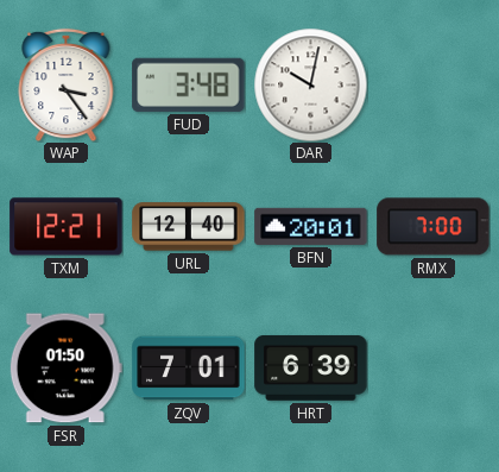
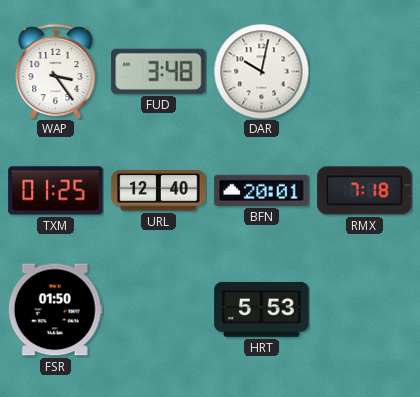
TXM: 12:21 -> 01:25
RMX: 7:00 -> 7:18
ZQV: 7:01 -> none
HRT: 6:39 -> 5:53
